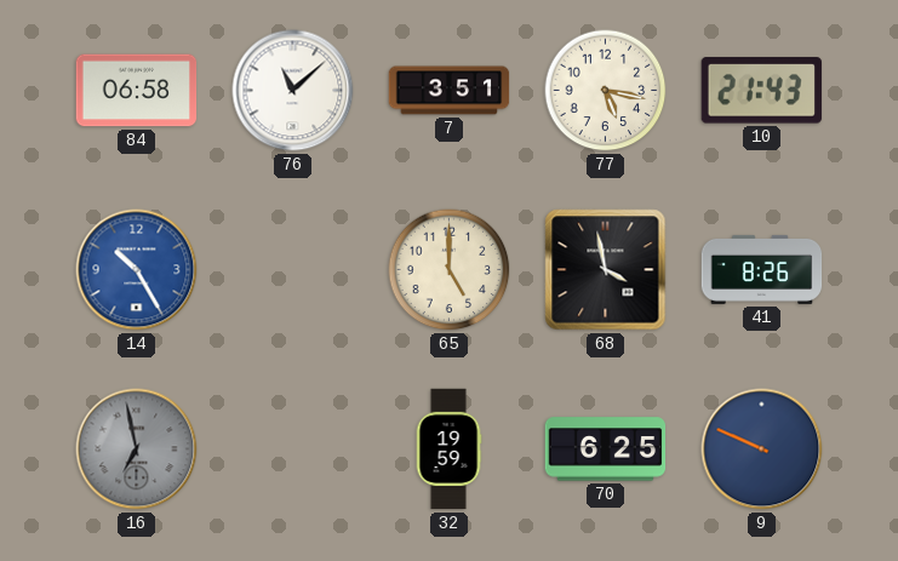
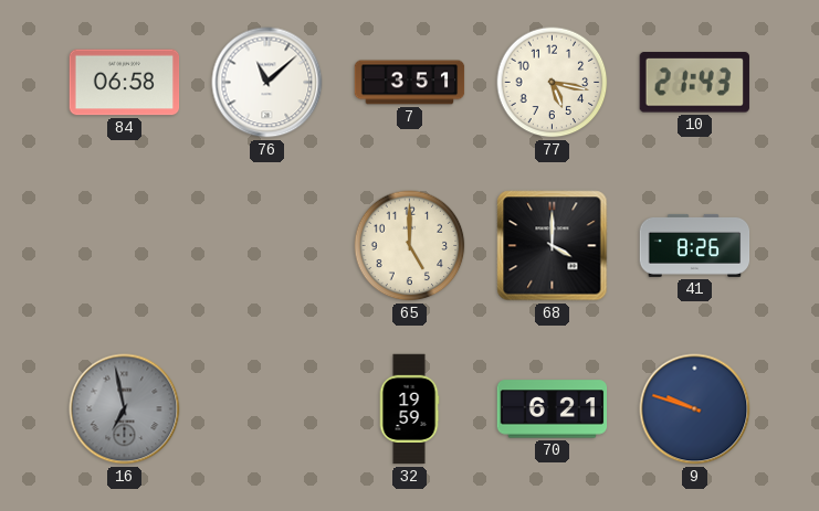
14: 10:25 -> none
68: 3:58 -> 4:00
70: 6:25 -> 6:21
9: 9:49 -> 9:48
